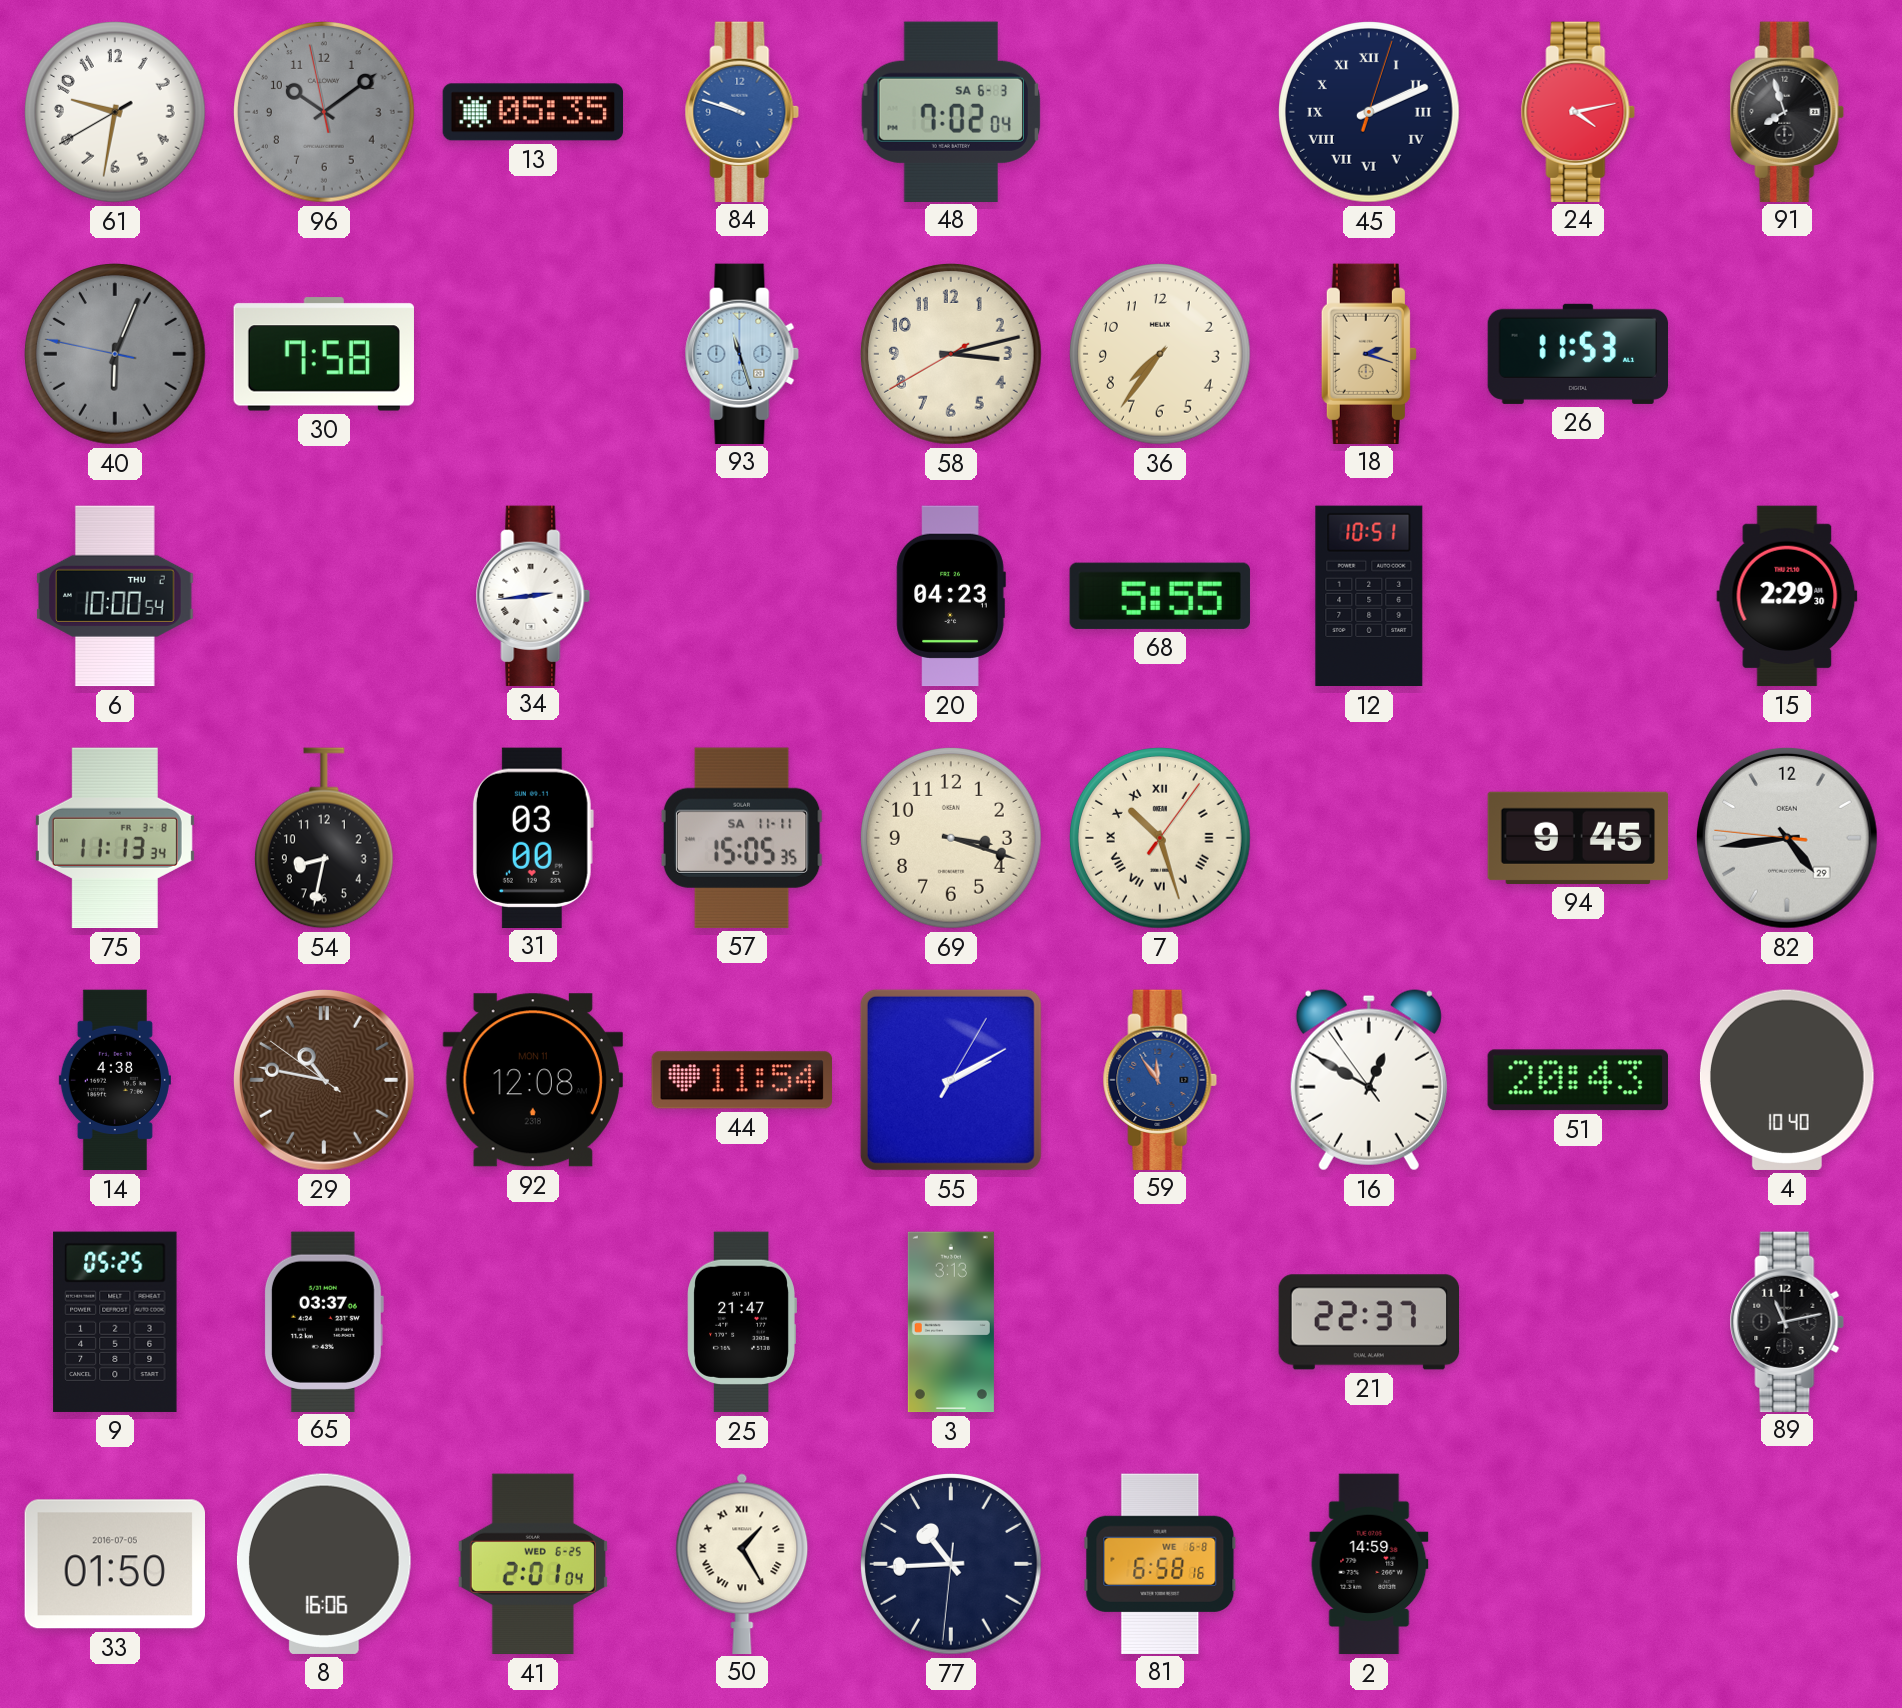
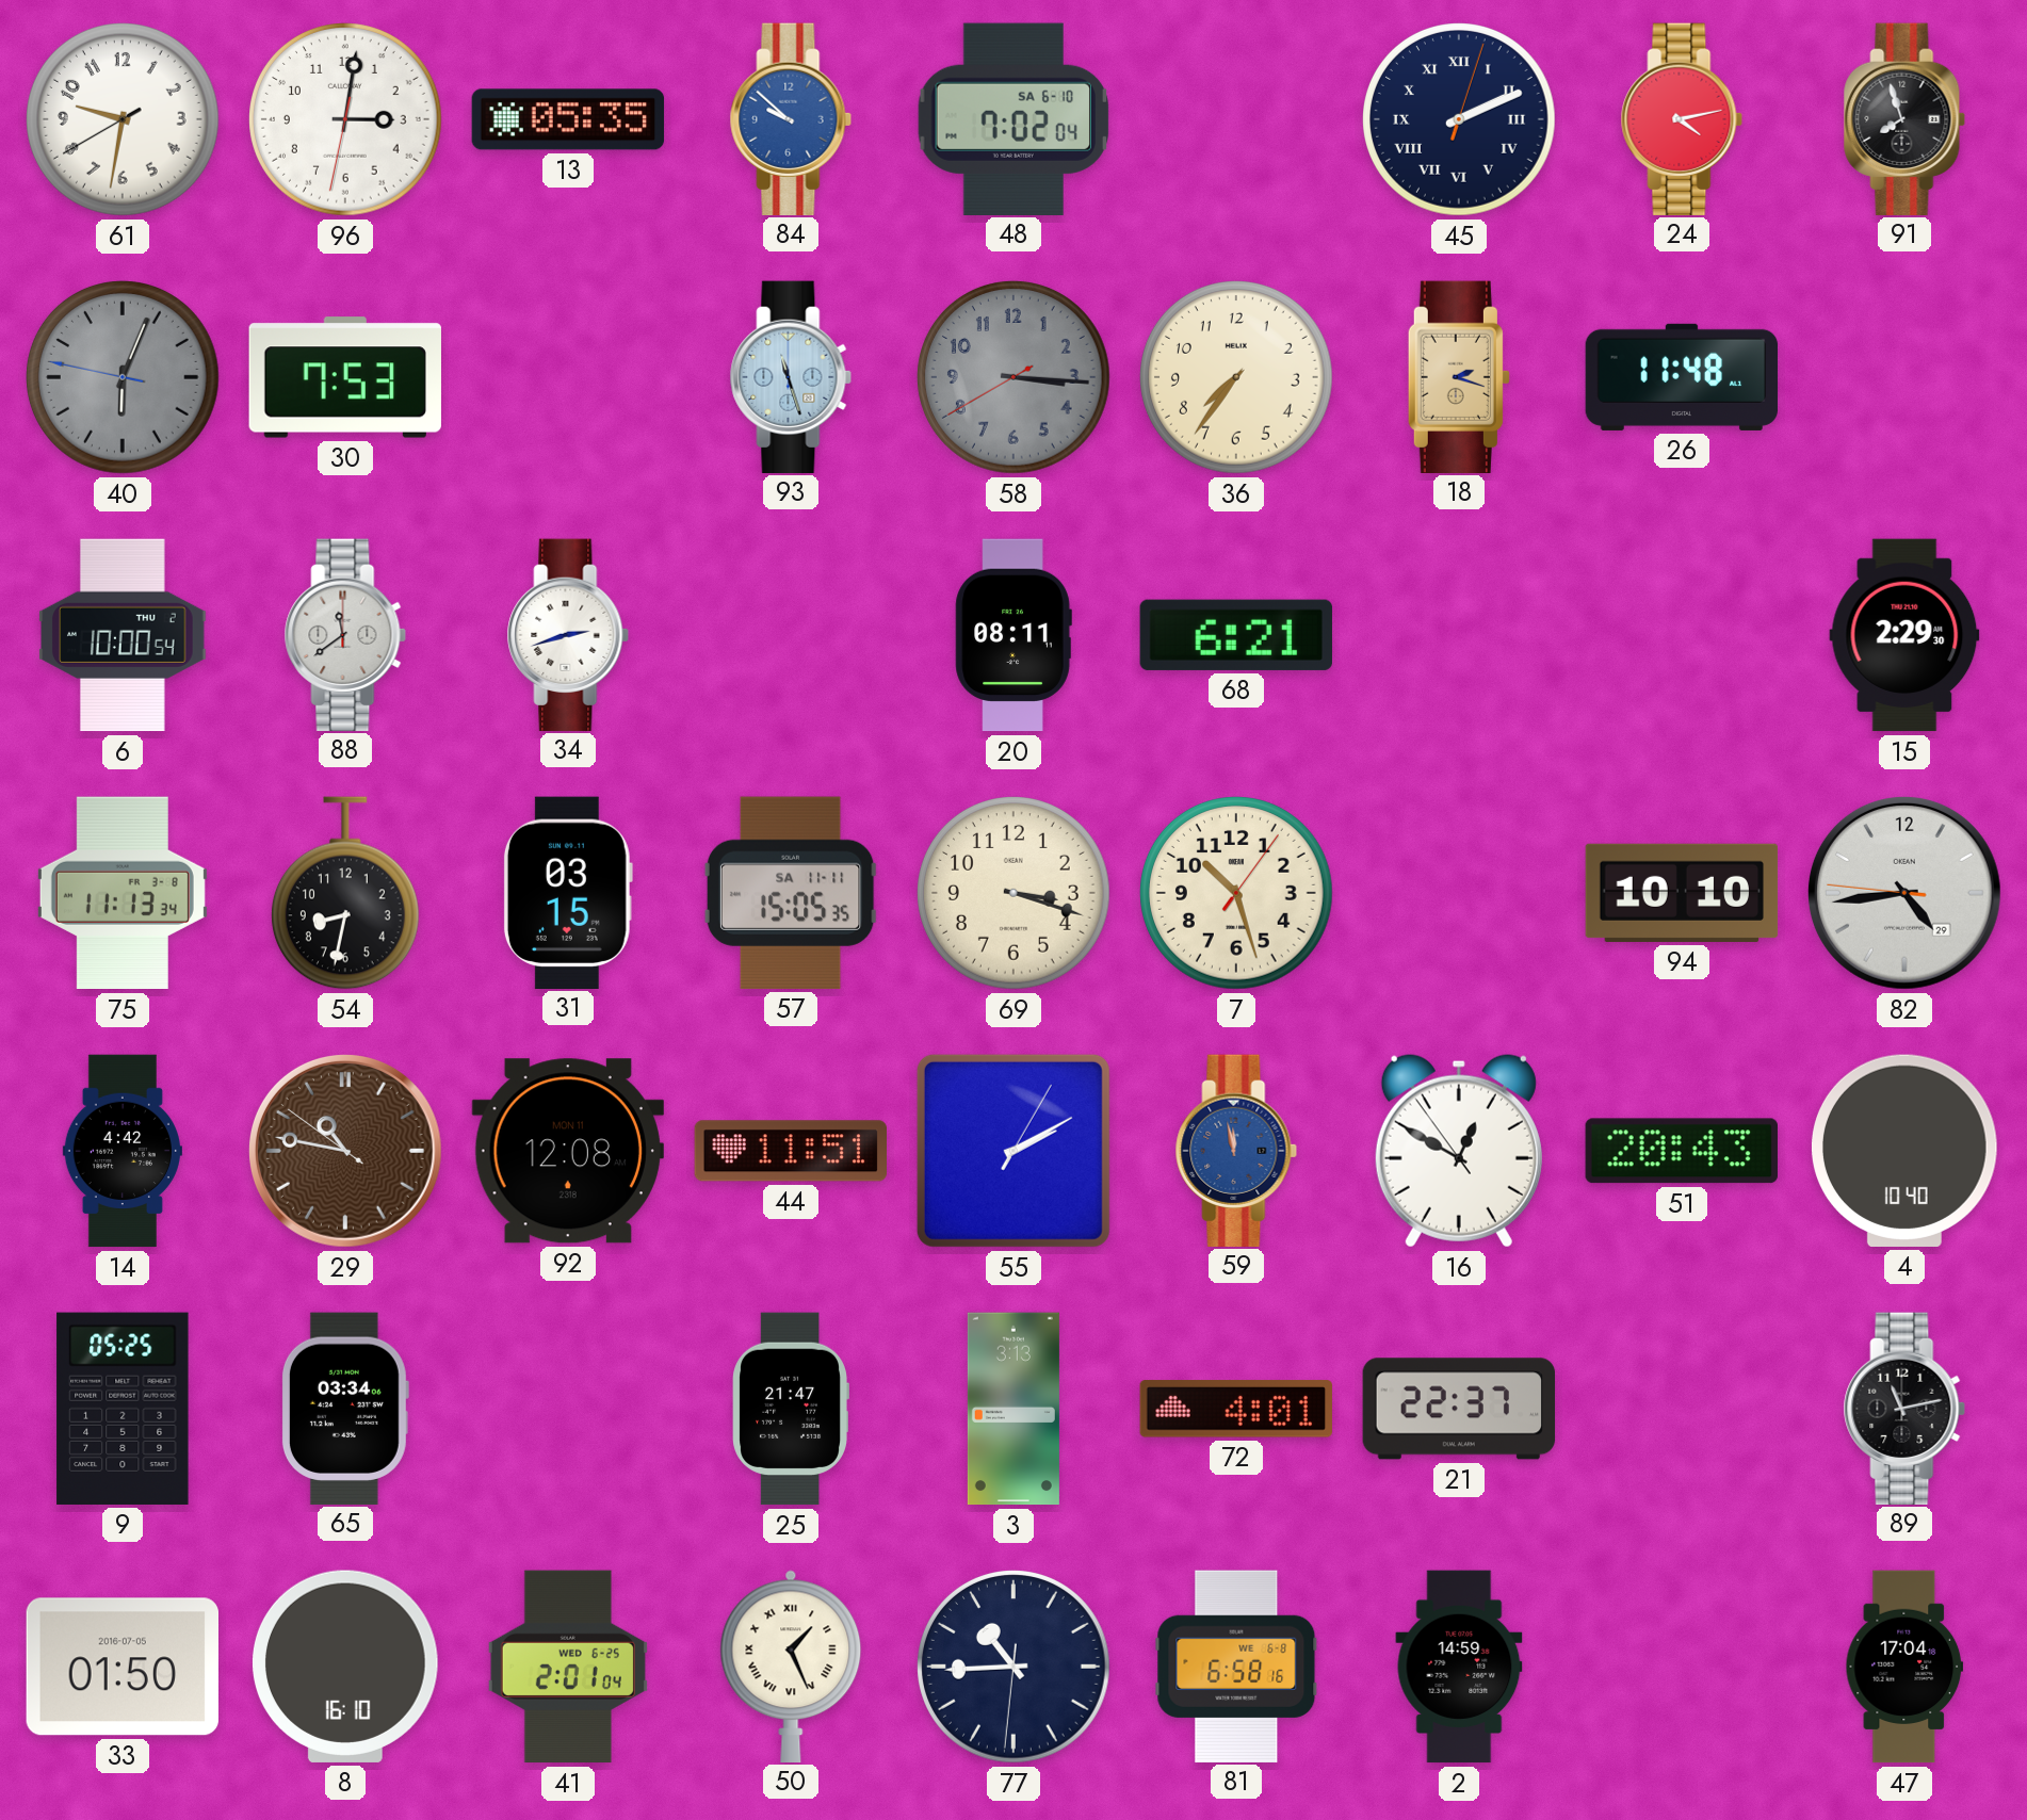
96: 10:08 -> 3:01
96 dial: grey -> white
84: 9:48 -> 9:52
48 date: SA 6-3 -> SA 6-10
30: 7:58 -> 7:53
58: 3:12 -> 3:15
58 dial: cream -> grey
26: 11:53 -> 11:48
88: none -> 11:39
34: 2:44 -> 2:42
20: 04:23 -> 08:11
68: 5:55 -> 6:21
12: 10:51 -> none
31: 03:00 -> 03:15
7 numerals: Roman -> Arabic
94: 9:45 -> 10:10
14: 4:38 -> 4:42
44: 11:54 -> 11:51
59: 11:54 -> 11:58
65: 03:37 -> 03:34
72: none -> 4:01
8: 16:06 -> 16:10
50: 1:25 -> 1:26
47: none -> 17:04
